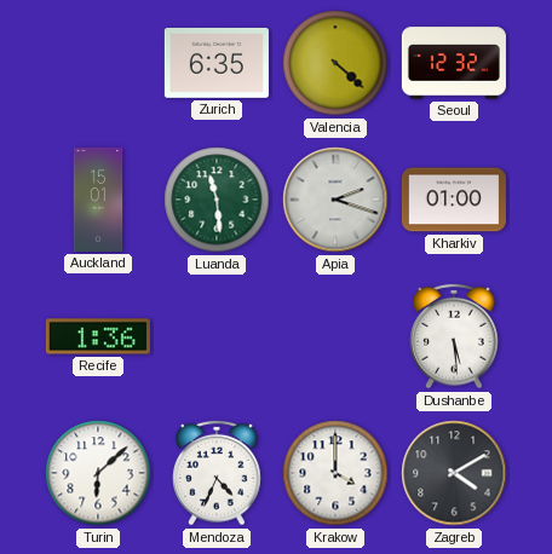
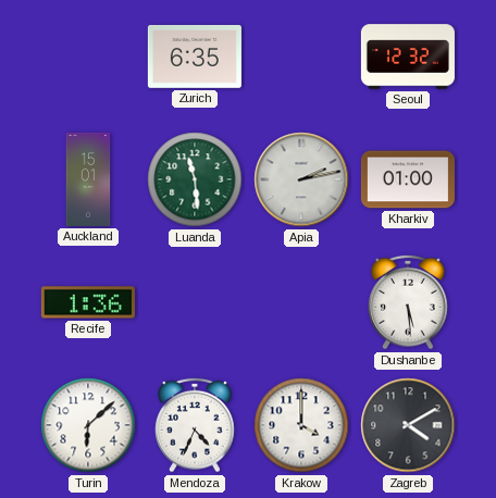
Valencia: 4:22 -> none
Apia: 2:18 -> 2:13
